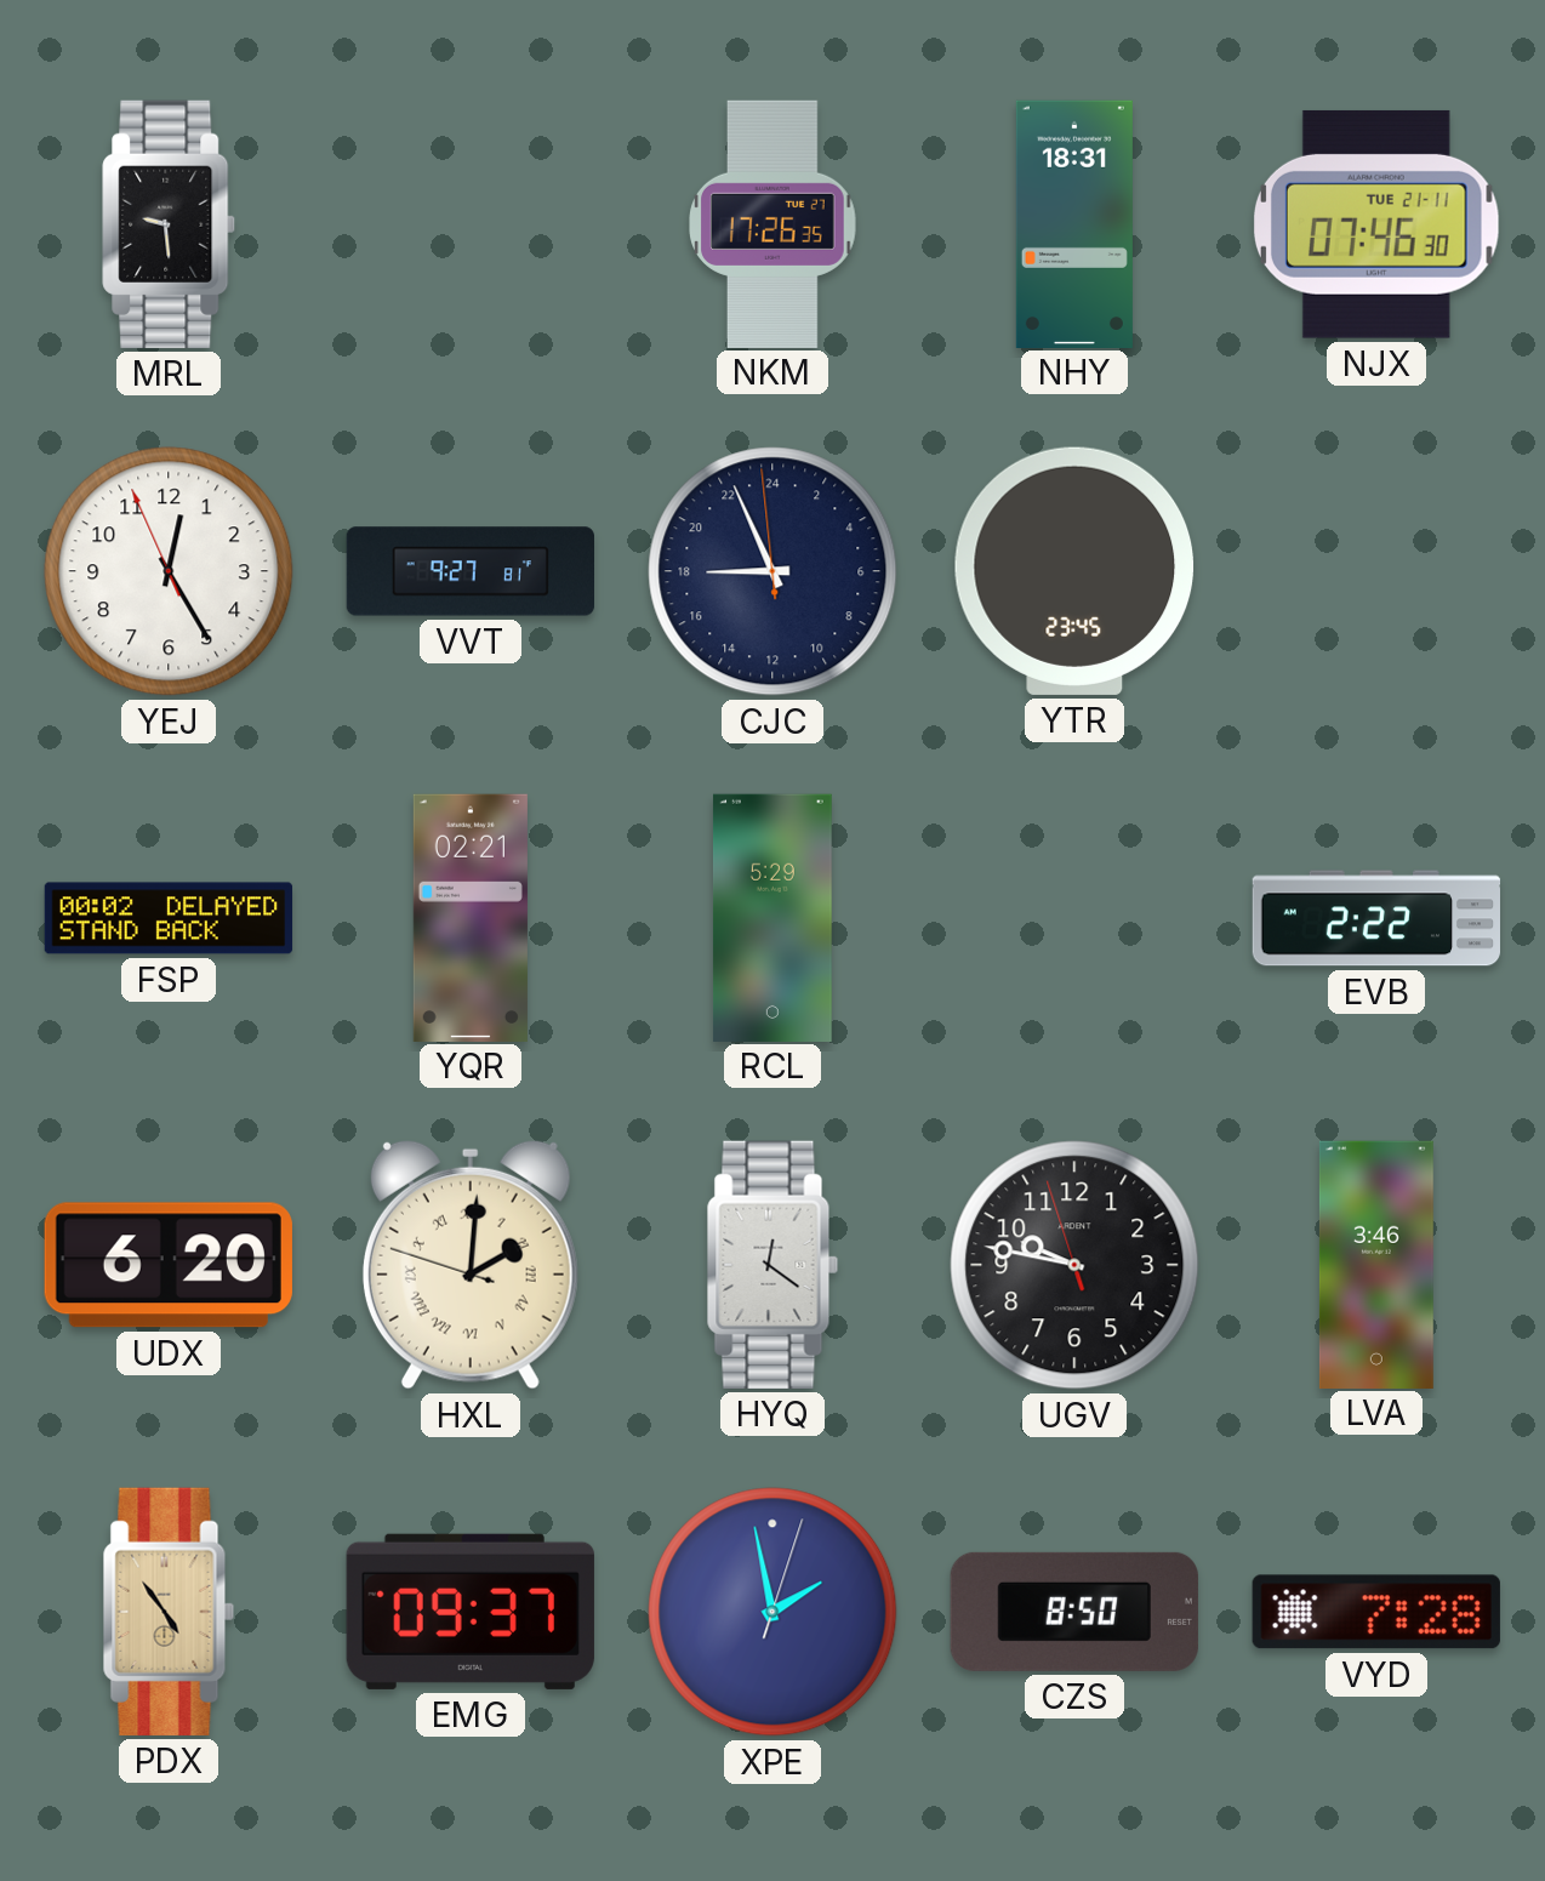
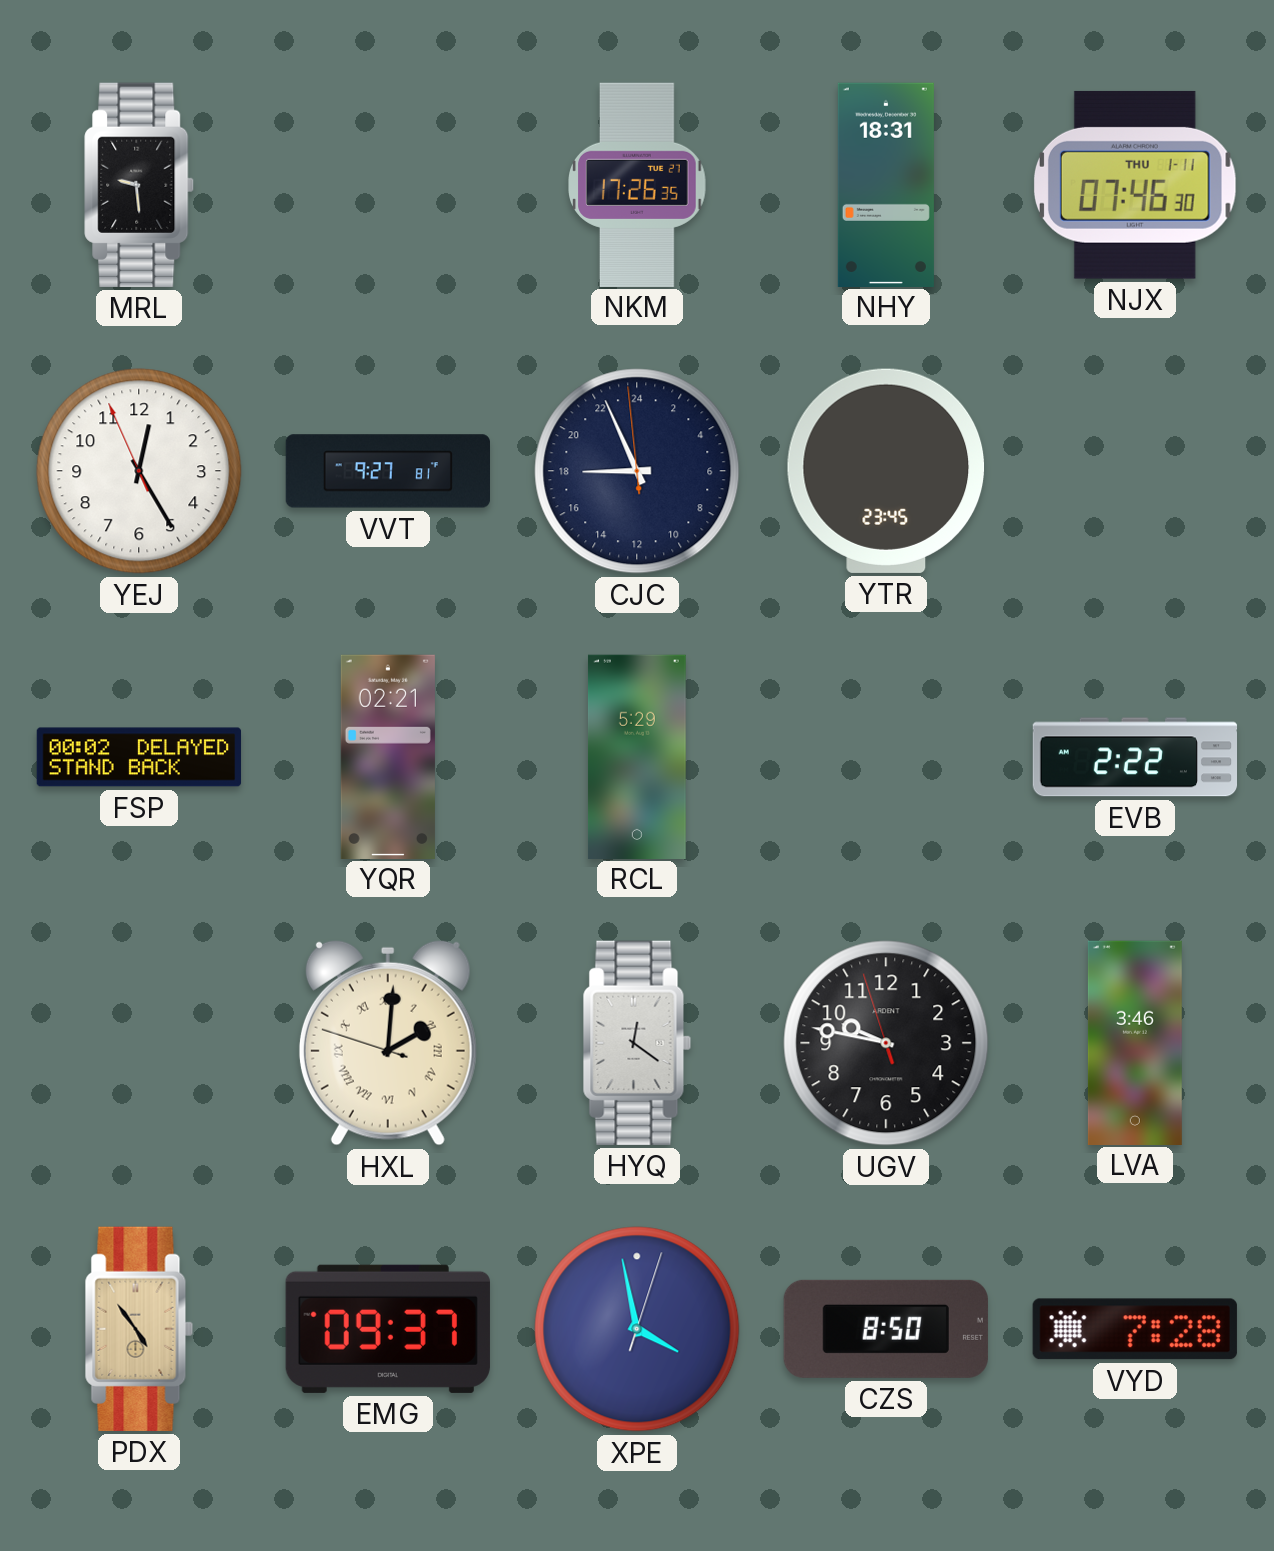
NJX date: TUE 21-11 -> THU 1-11
UDX: 6:20 -> none
XPE: 1:58 -> 3:58
